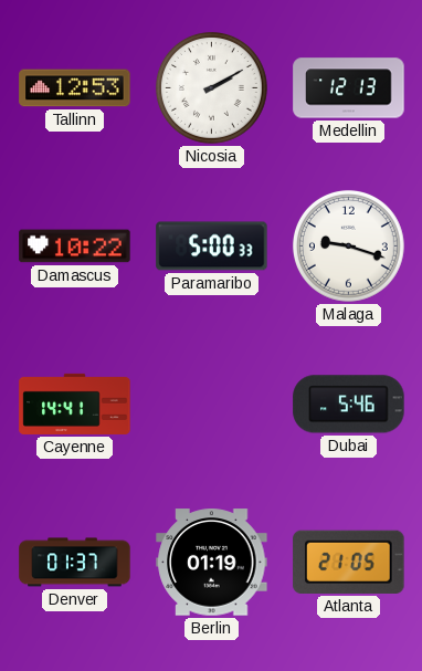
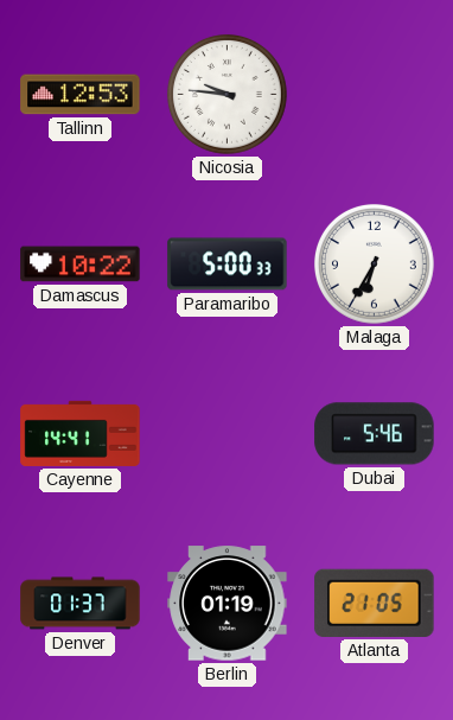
Nicosia: 2:10 -> 9:46
Medellin: 12:13 -> none
Malaga: 9:18 -> 6:35
